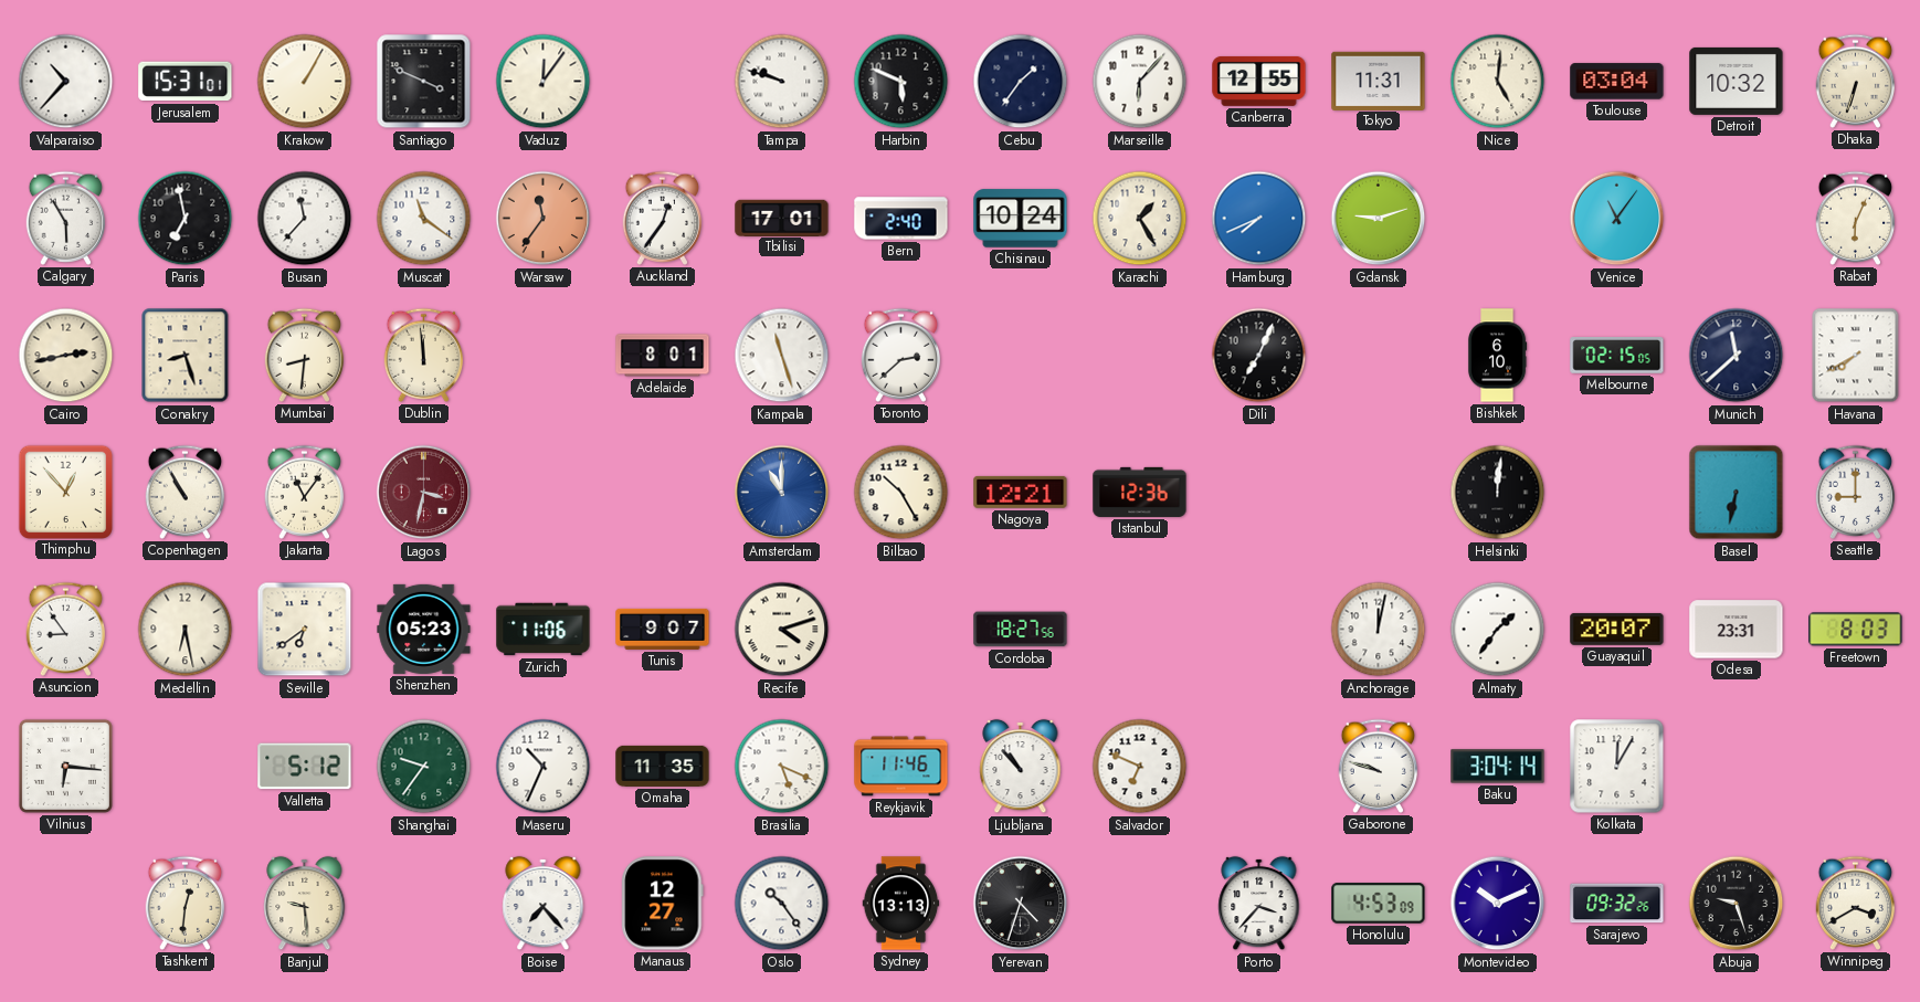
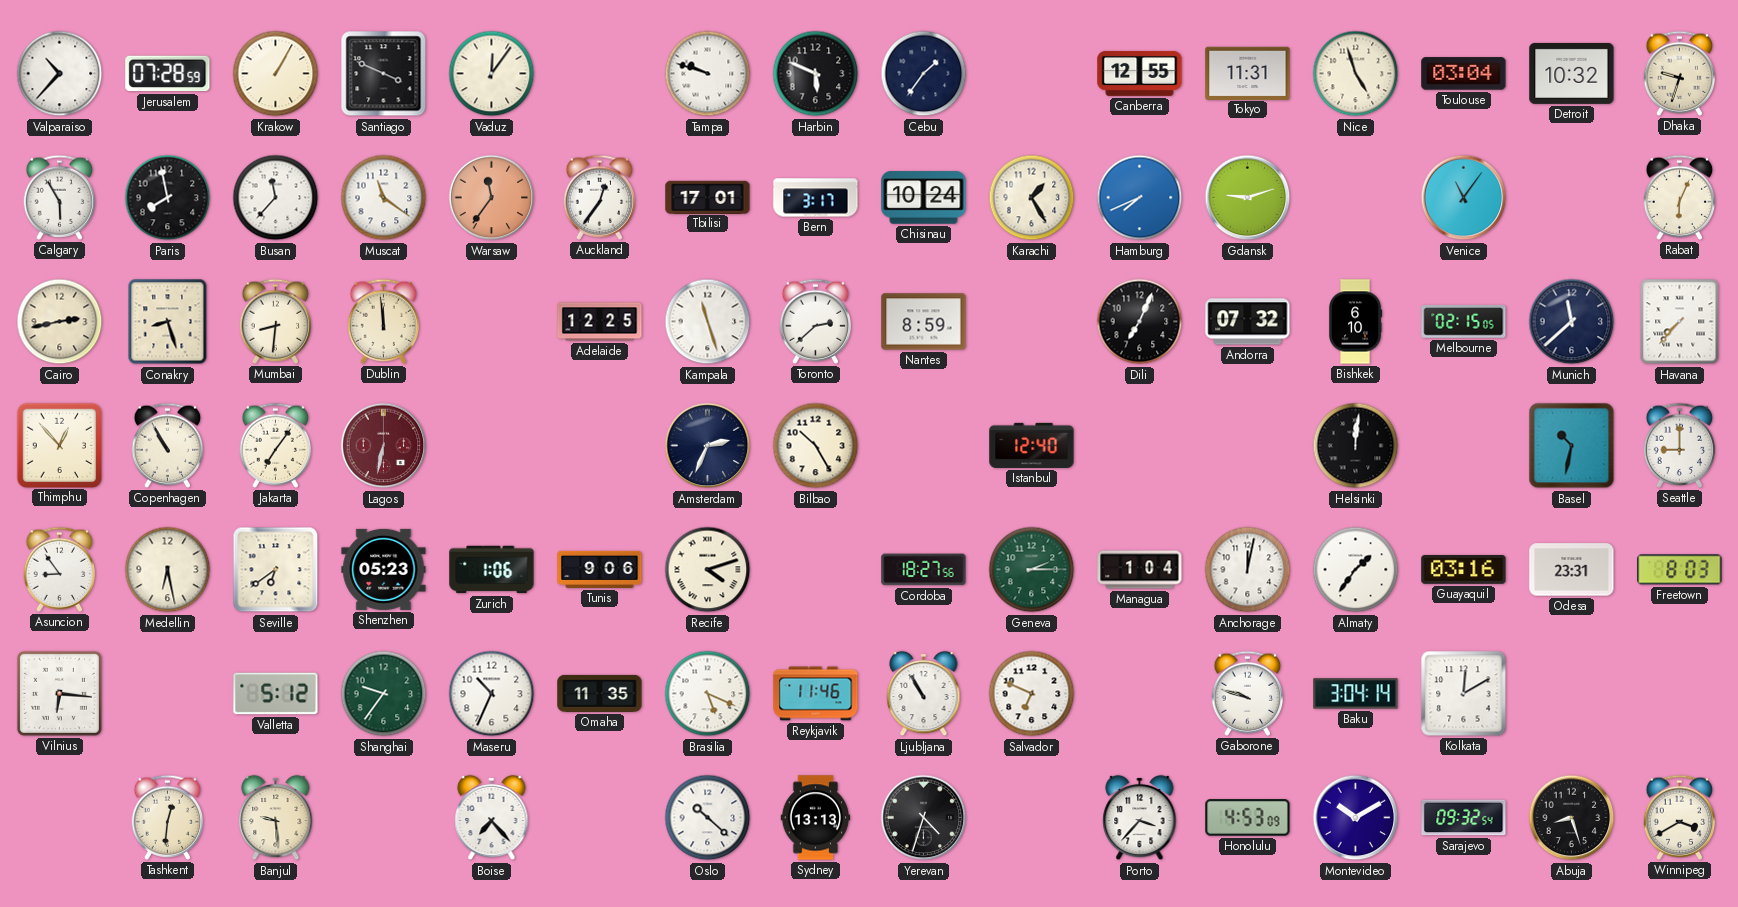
Jerusalem: 15:31 -> 07:28
Marseille: 6:07 -> none
Nice: 5:01 -> 4:57
Dhaka: 6:33 -> 9:33
Paris: 6:58 -> 7:58
Bern: 2:40 -> 3:17
Adelaide: 8:01 -> 12:25
Nantes: none -> 8:59
Andorra: none -> 07:32
Havana: 7:40 -> 7:37
Jakarta: 11:06 -> 7:06
Lagos: 3:32 -> 6:32
Amsterdam: 11:00 -> 2:34
Amsterdam dial: blue -> navy
Nagoya: 12:21 -> none
Istanbul: 12:36 -> 12:40
Basel: 6:32 -> 10:32
Zurich: 11:06 -> 1:06
Tunis: 9:07 -> 9:06
Geneva: none -> 2:15
Managua: none -> 1:04
Guayaquil: 20:07 -> 03:16
Ljubljana: 10:53 -> 10:55
Kolkata: 12:05 -> 12:10
Manaus: 12:27 -> none
Oslo: 10:24 -> 10:22
Montevideo: 10:11 -> 10:10
Sarajevo: 09:32:26 -> 09:32:54
Abuja: 9:27 -> 8:27
